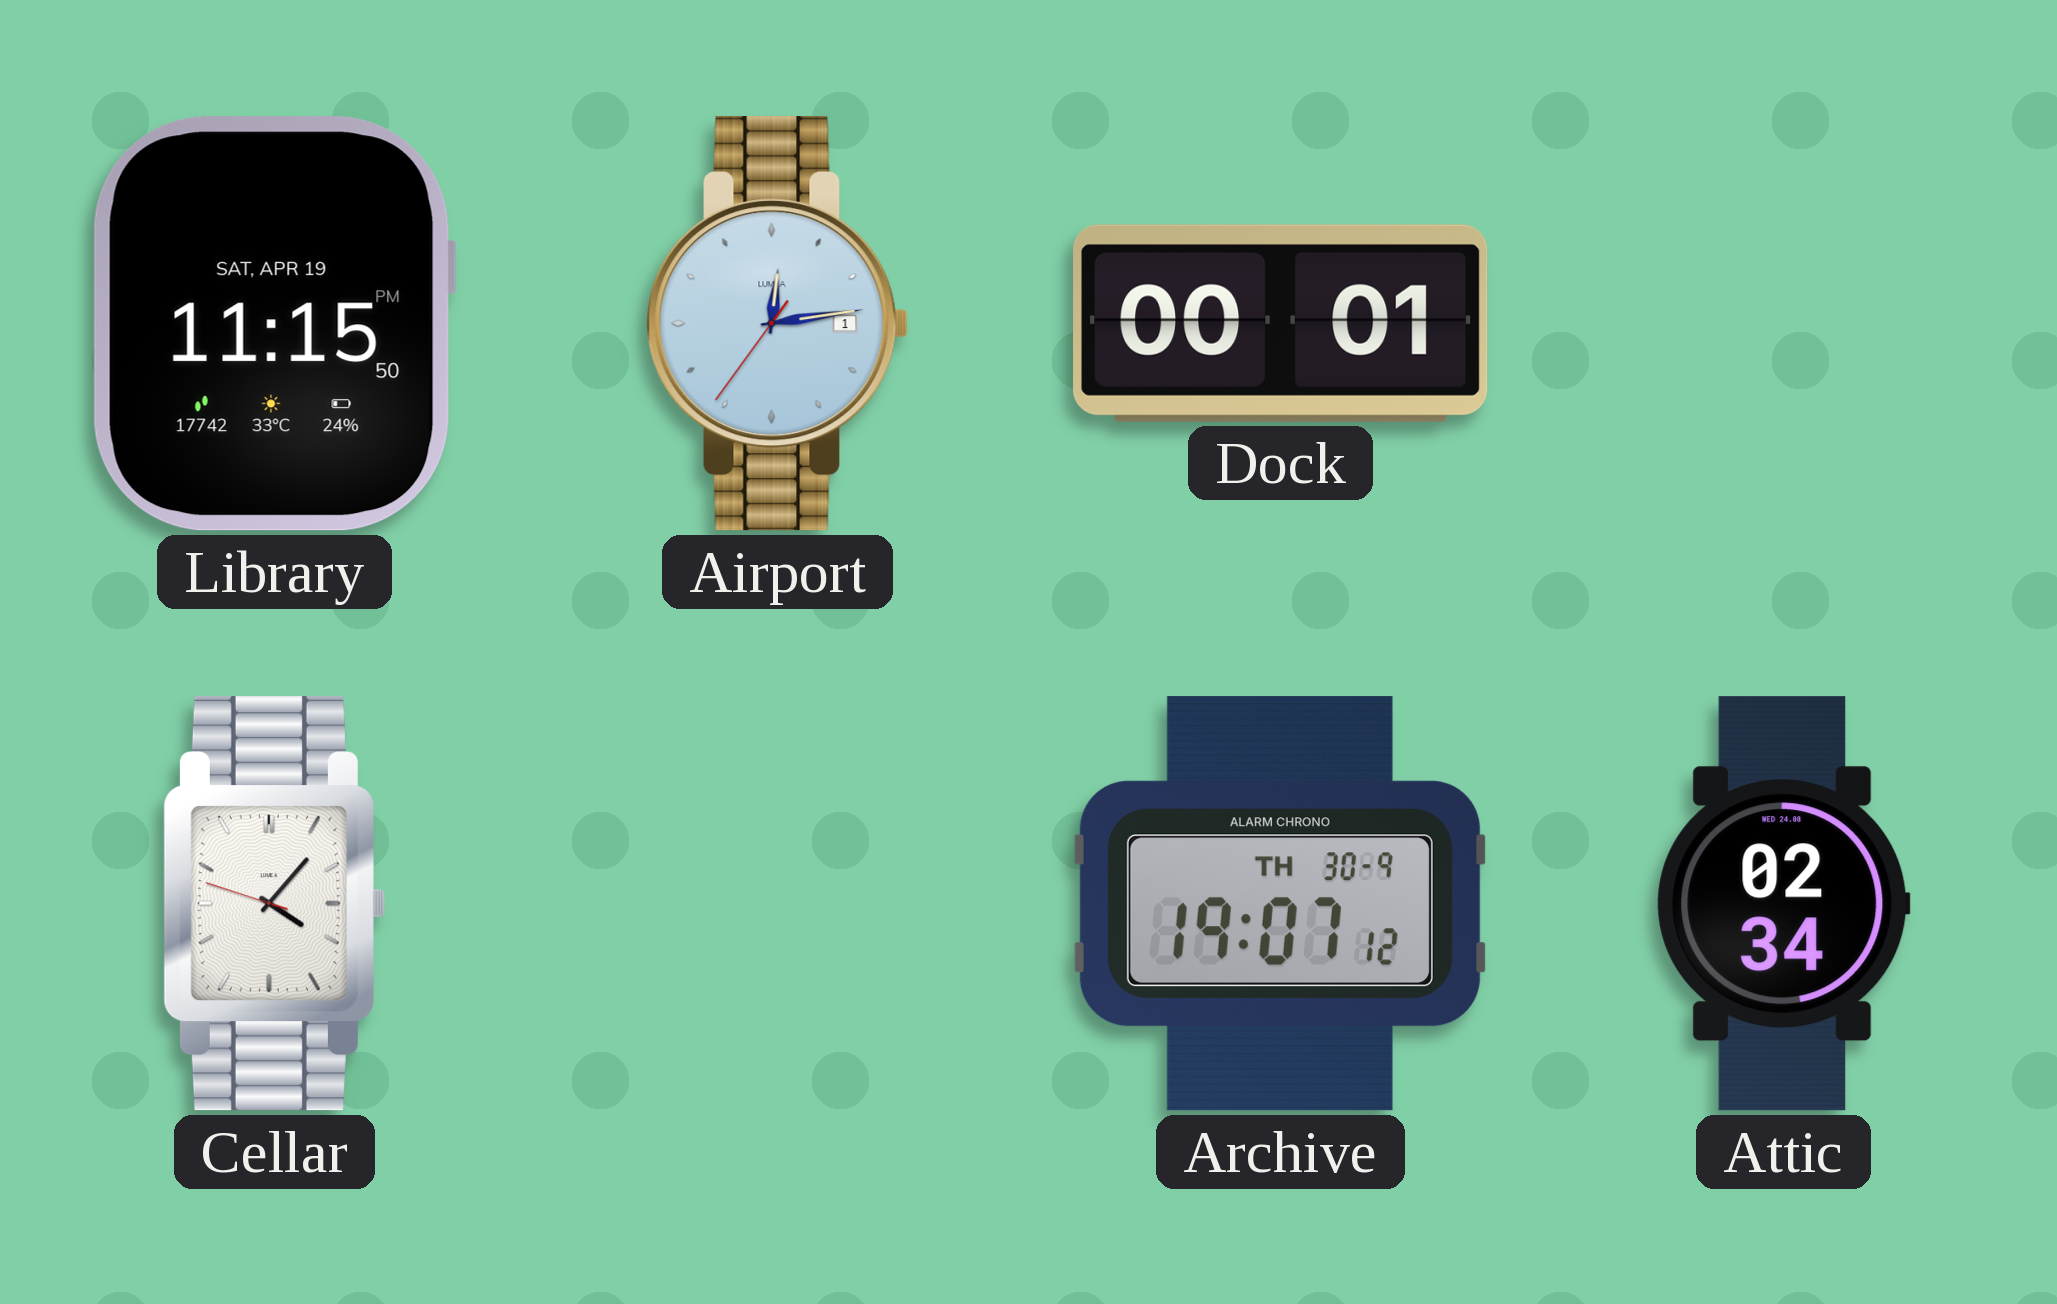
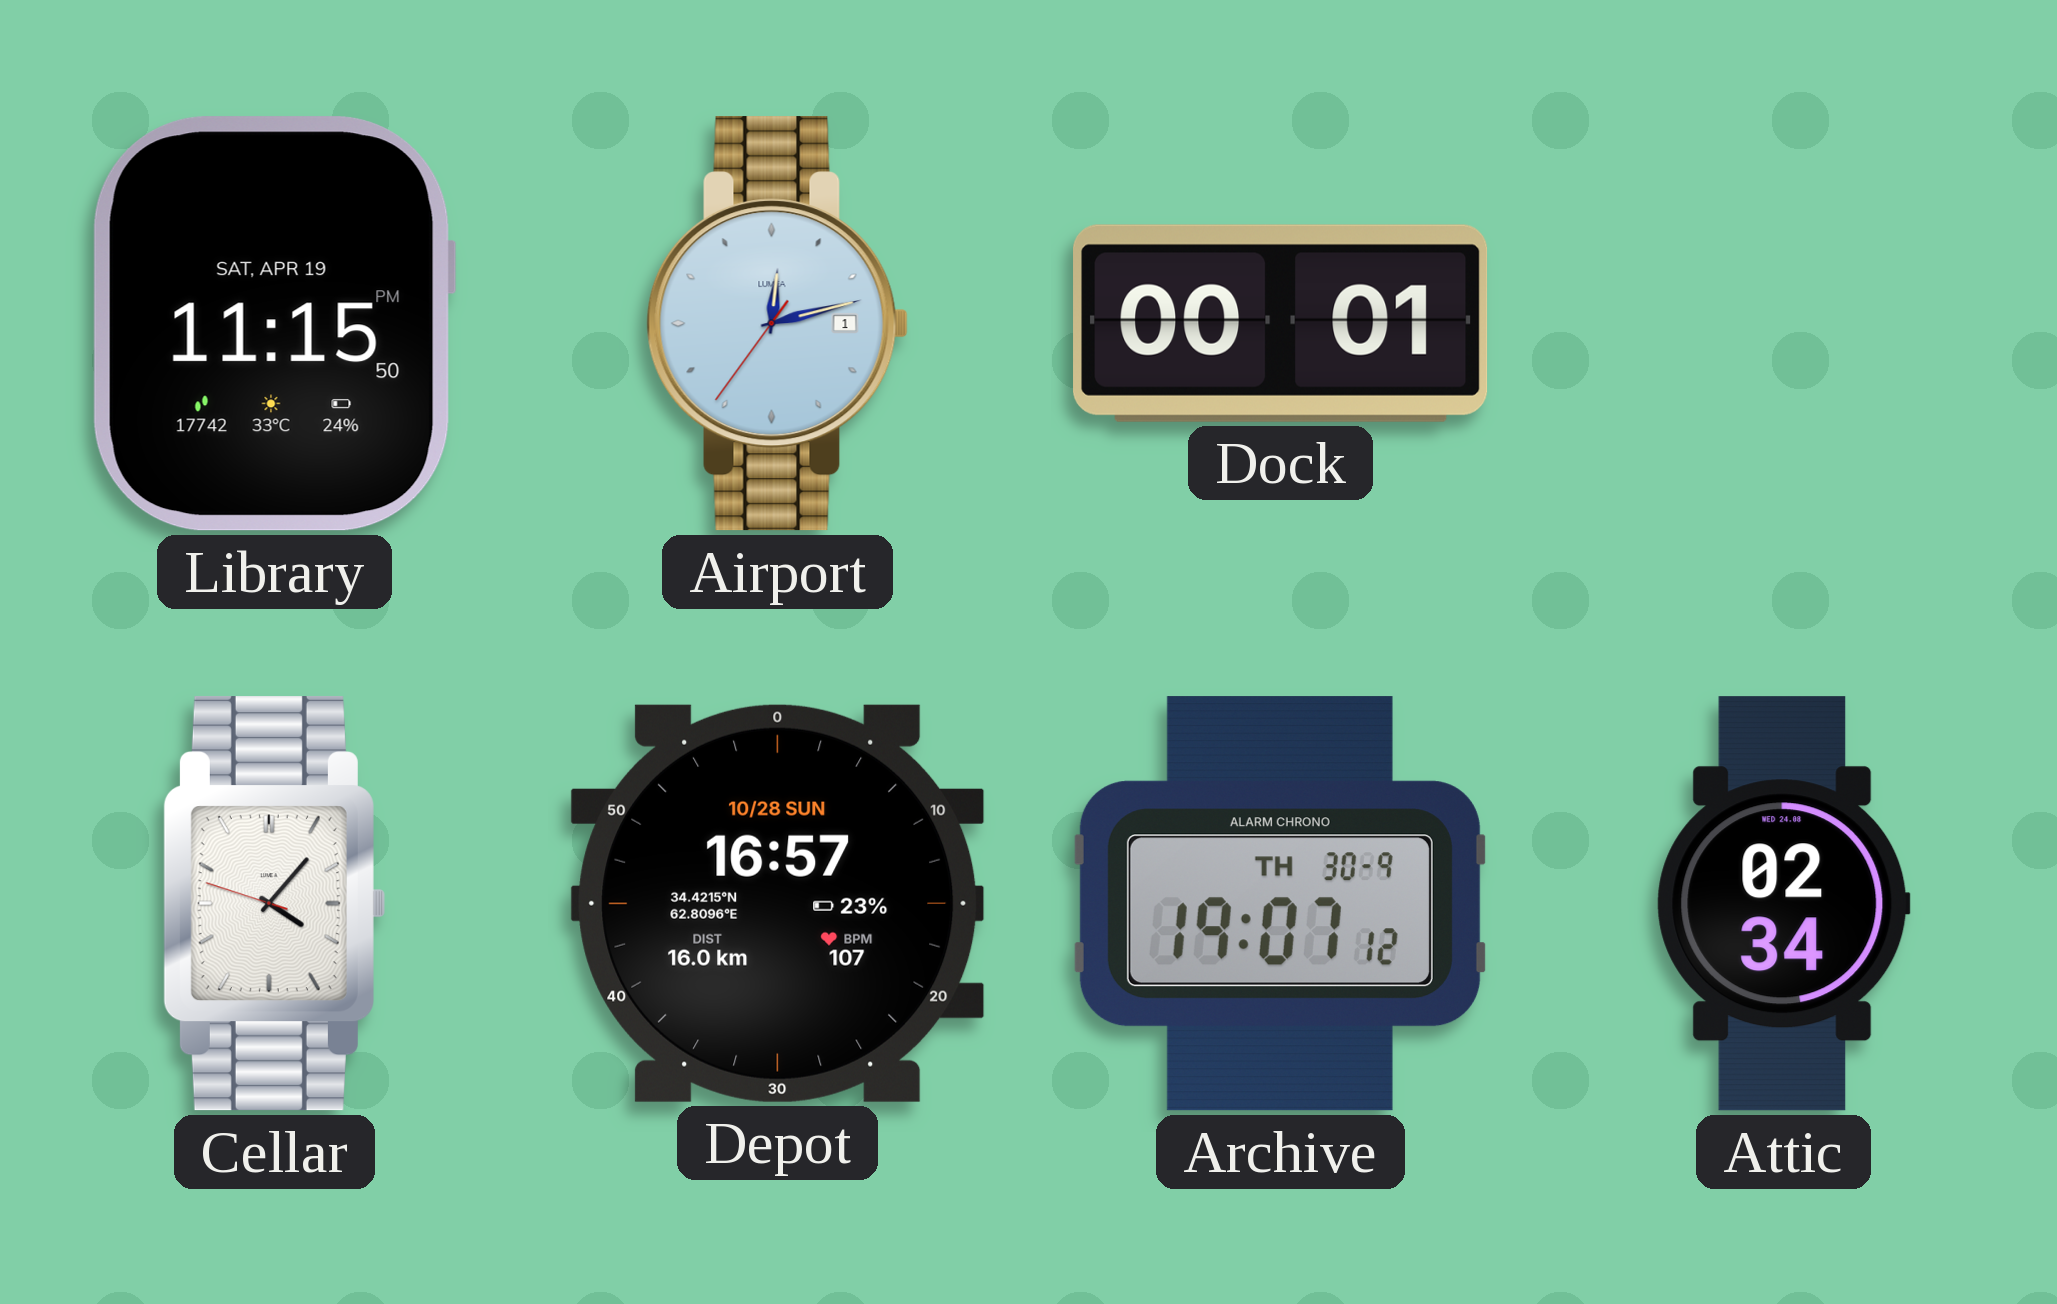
Airport: 12:13 -> 12:12
Depot: none -> 16:57
